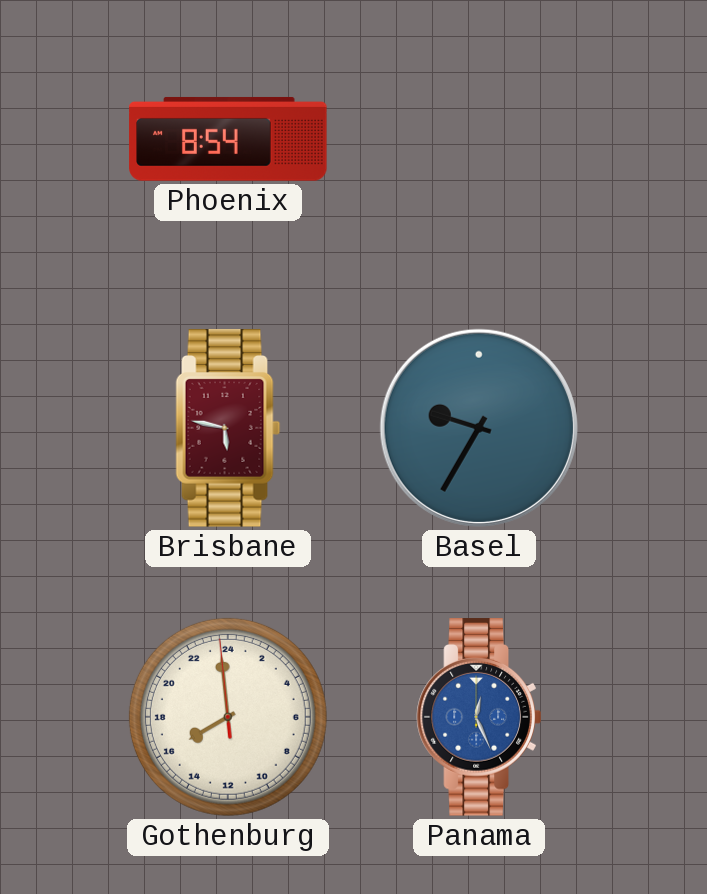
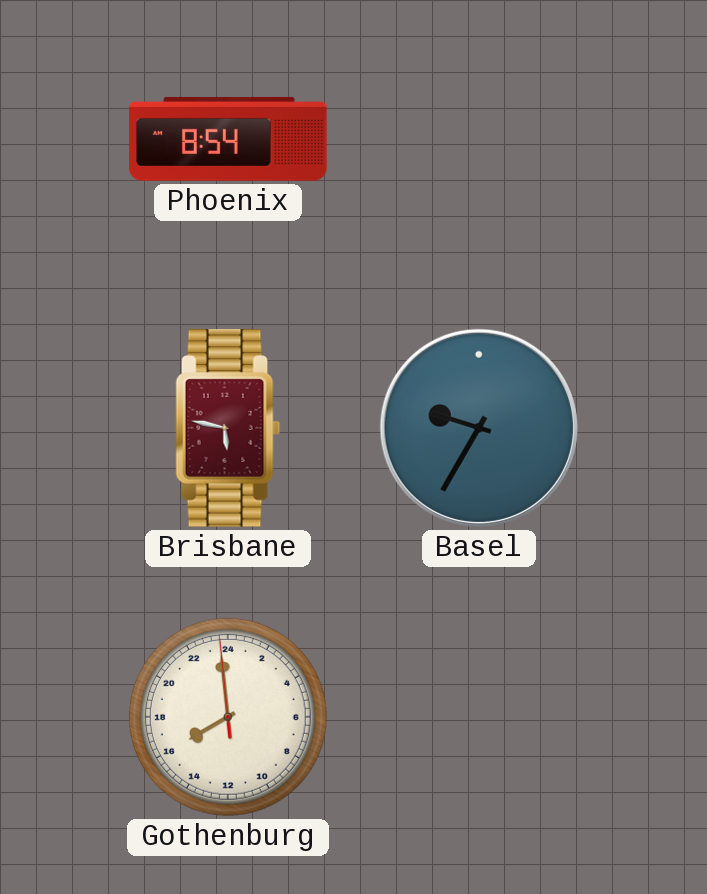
Panama: 12:26 -> none
